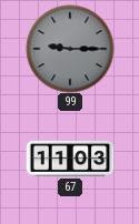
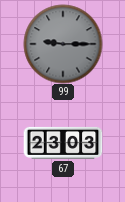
67: 11:03 -> 23:03
